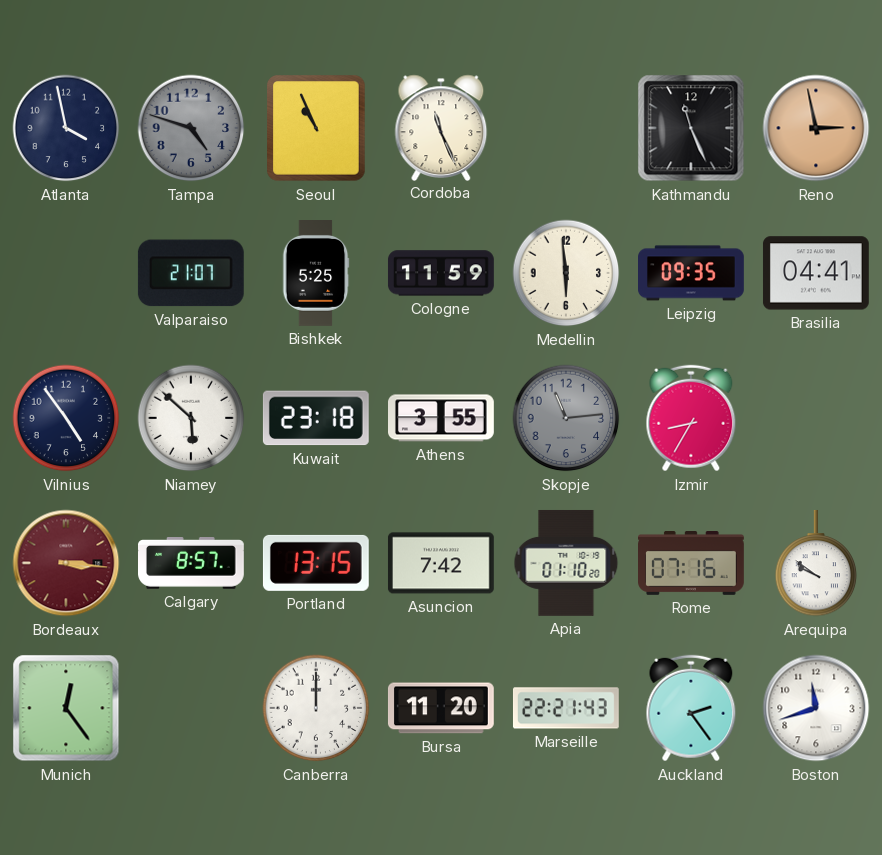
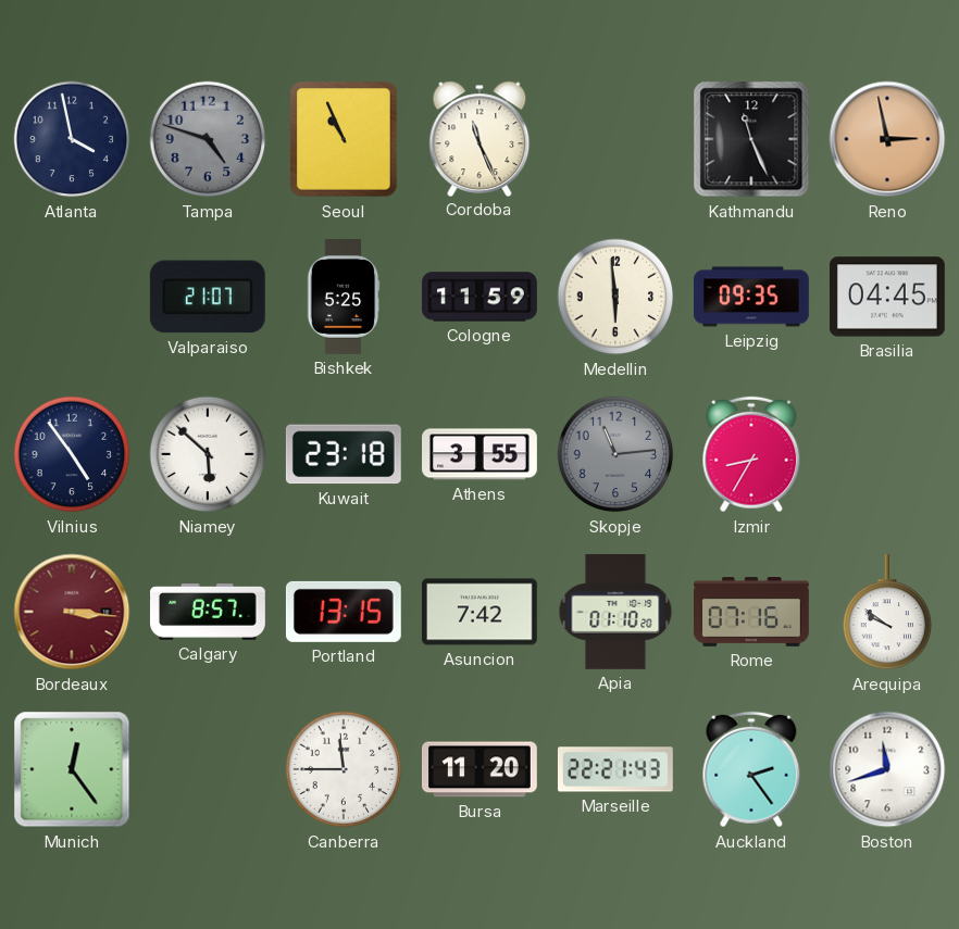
Brasilia: 04:41 -> 04:45
Canberra: 12:00 -> 11:45
